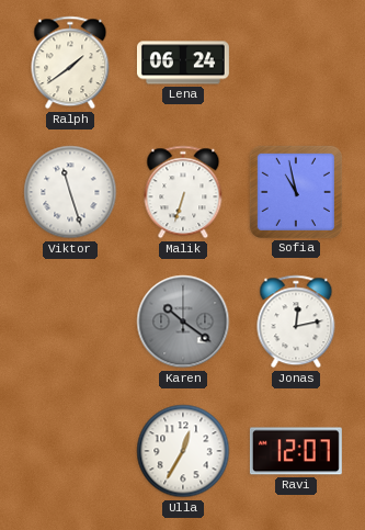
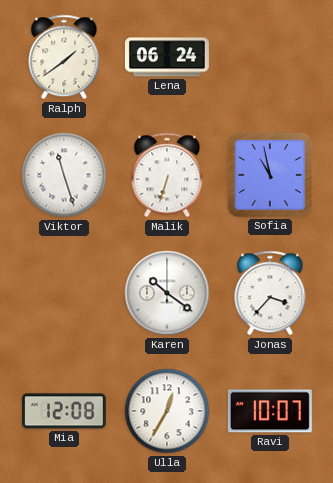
Karen dial: grey -> white
Jonas: 12:13 -> 3:37
Mia: none -> 12:08
Ravi: 12:07 -> 10:07
